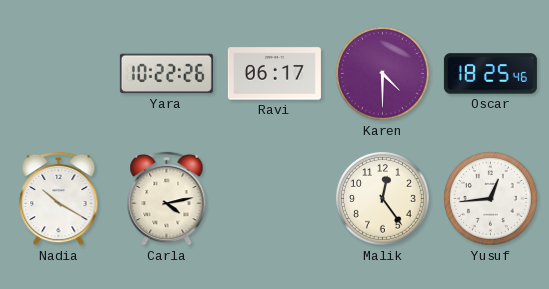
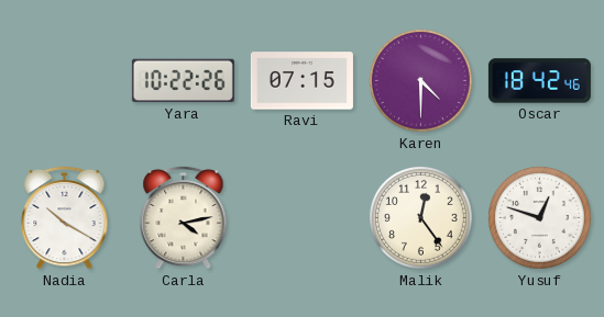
Ravi: 06:17 -> 07:15
Oscar: 18:25 -> 18:42
Yusuf: 12:44 -> 12:48
